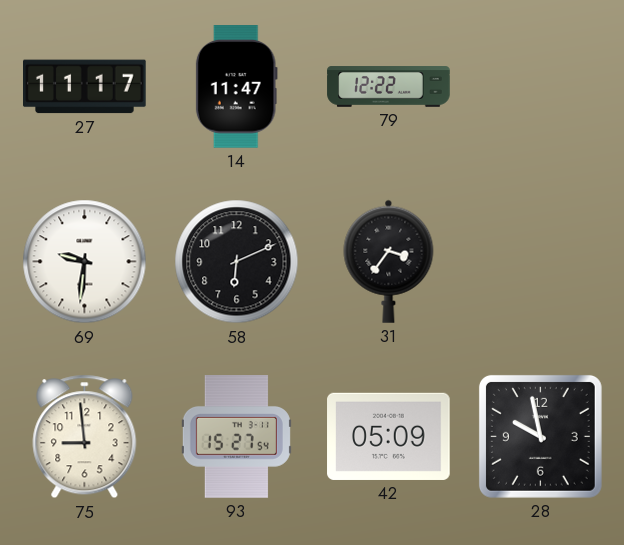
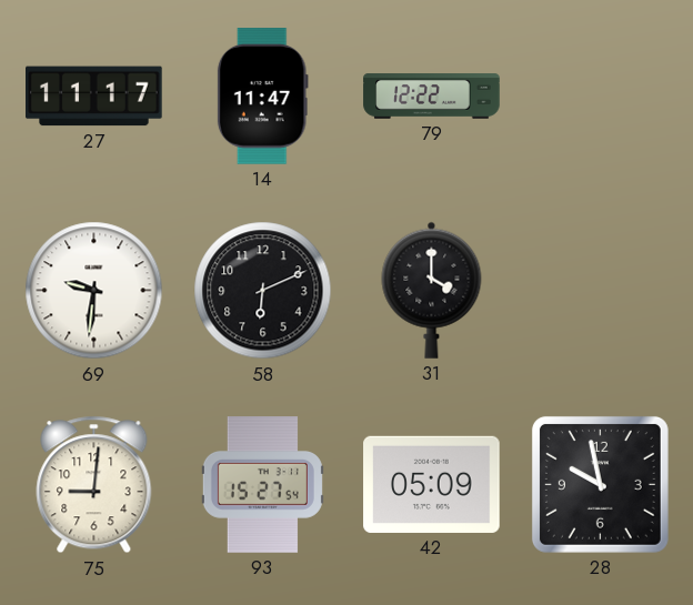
31: 3:36 -> 4:00
75: 8:59 -> 9:01
